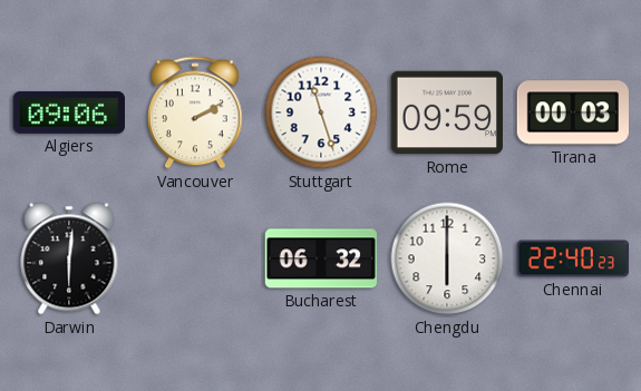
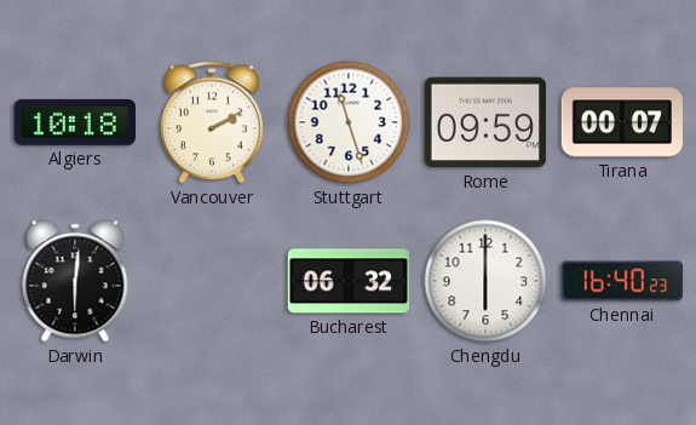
Algiers: 09:06 -> 10:18
Tirana: 00:03 -> 00:07
Chennai: 22:40 -> 16:40
